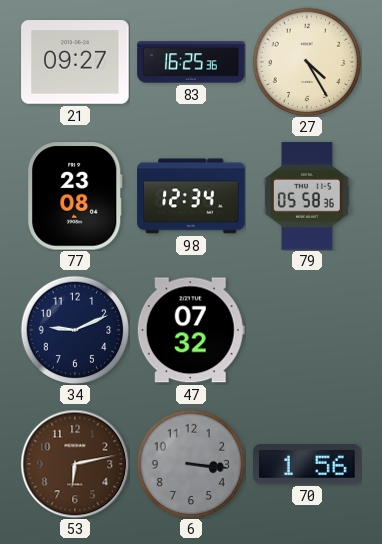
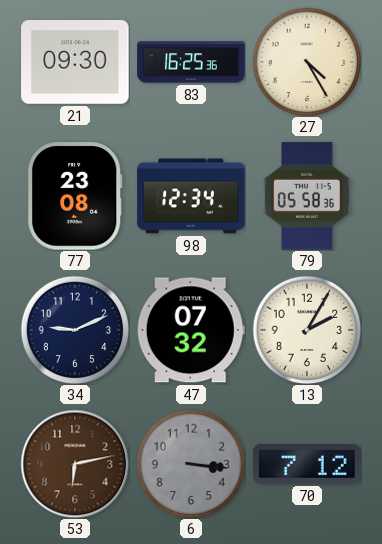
21: 09:27 -> 09:30
13: none -> 2:05
70: 1:56 -> 7:12
